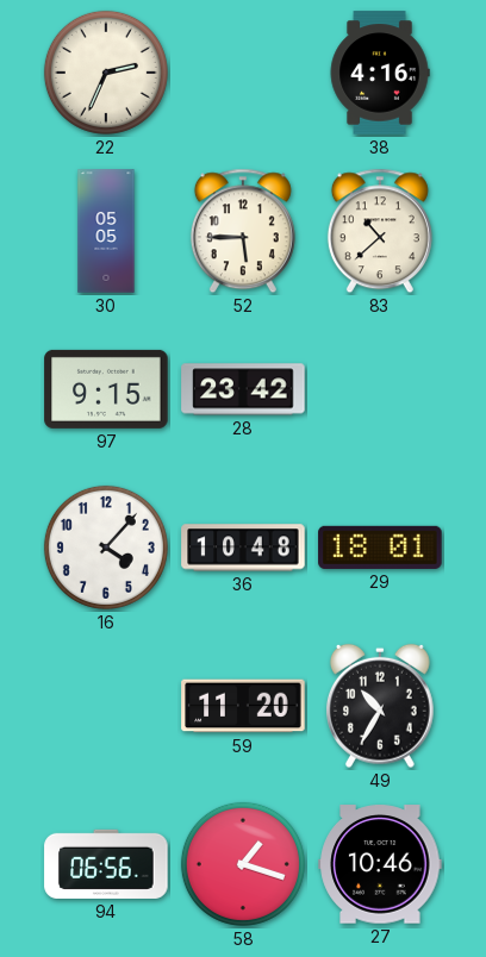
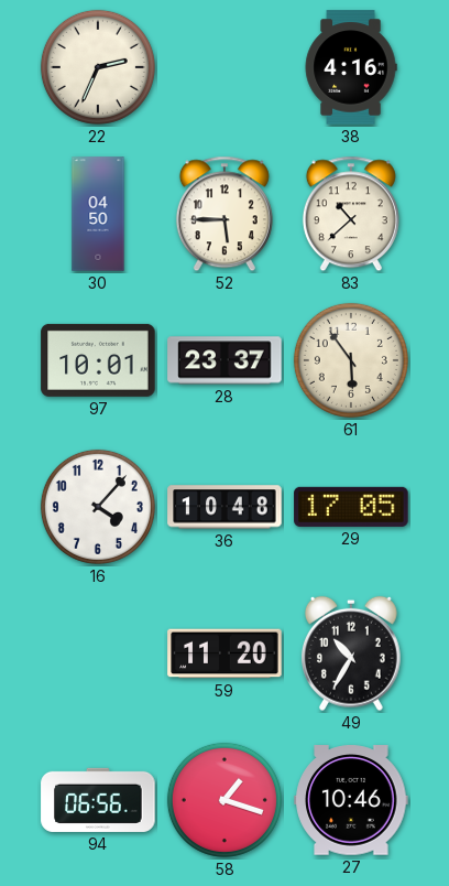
30: 05:05 -> 04:50
97: 9:15 -> 10:01
28: 23:42 -> 23:37
61: none -> 5:54
29: 18:01 -> 17:05
